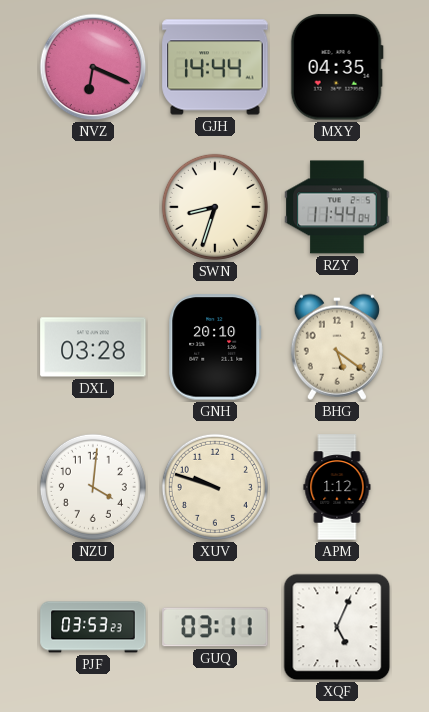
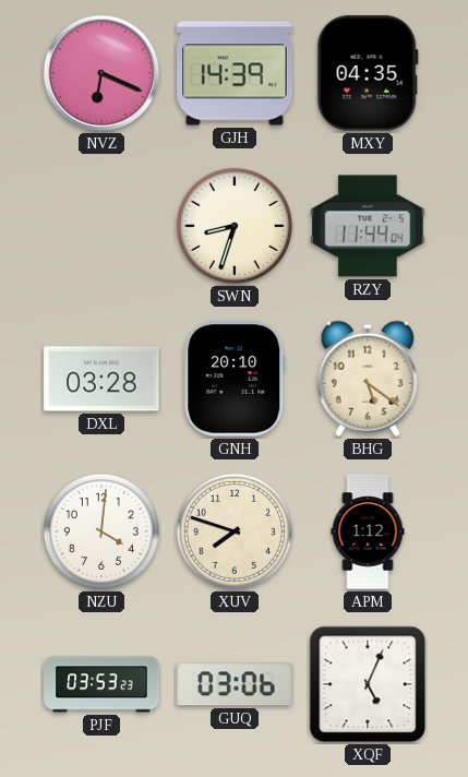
GJH: 14:44 -> 14:39
XUV: 9:48 -> 7:48
GUQ: 03:11 -> 03:06
